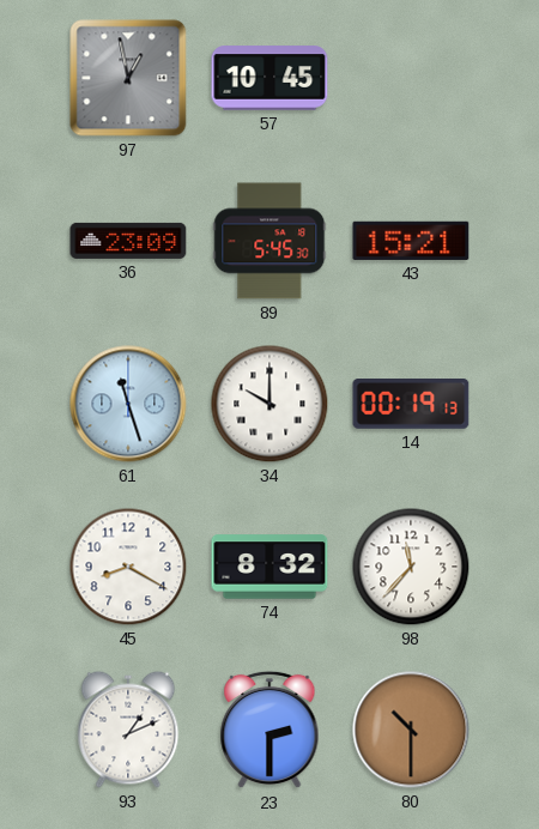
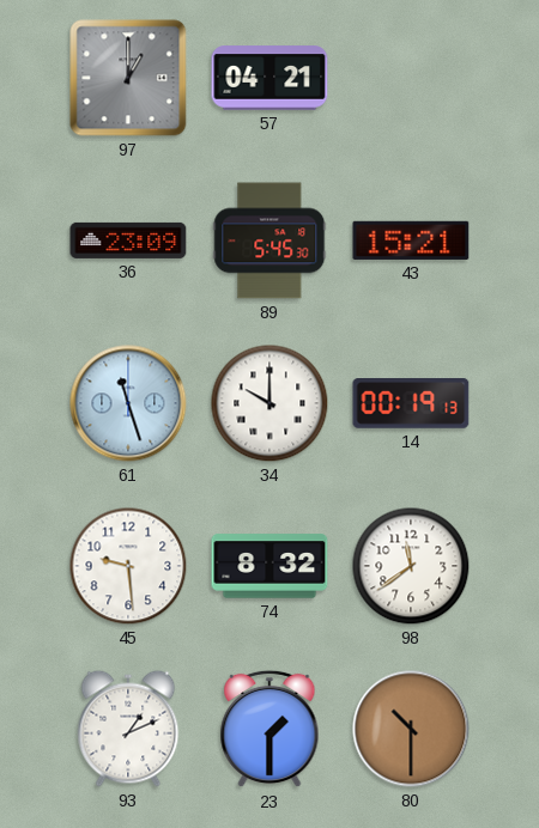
97: 12:58 -> 1:00
57: 10:45 -> 04:21
45: 8:20 -> 9:29
98: 11:37 -> 11:39
23: 2:30 -> 1:30
